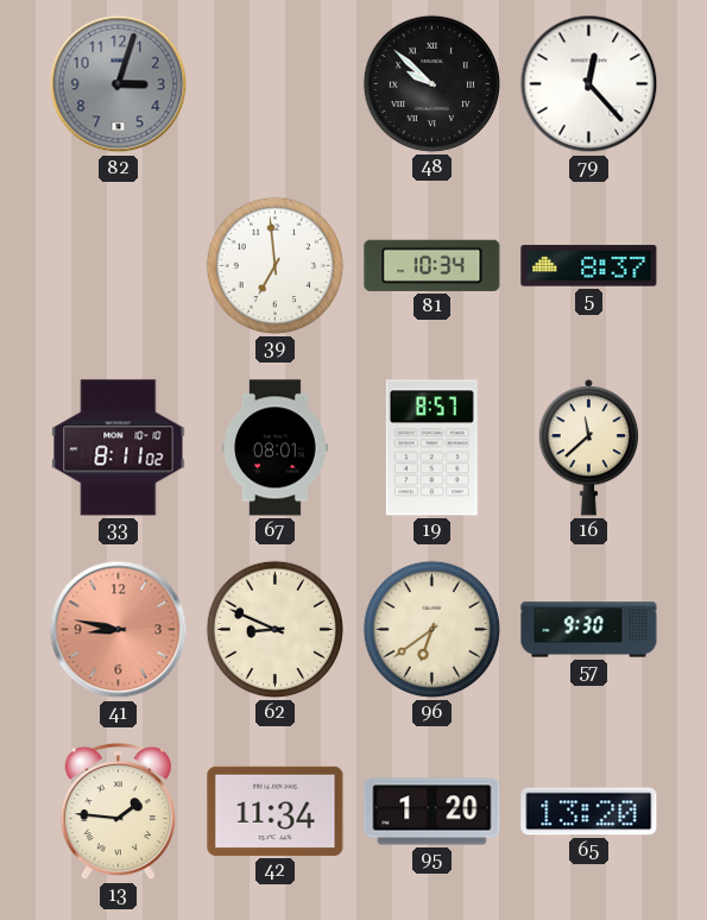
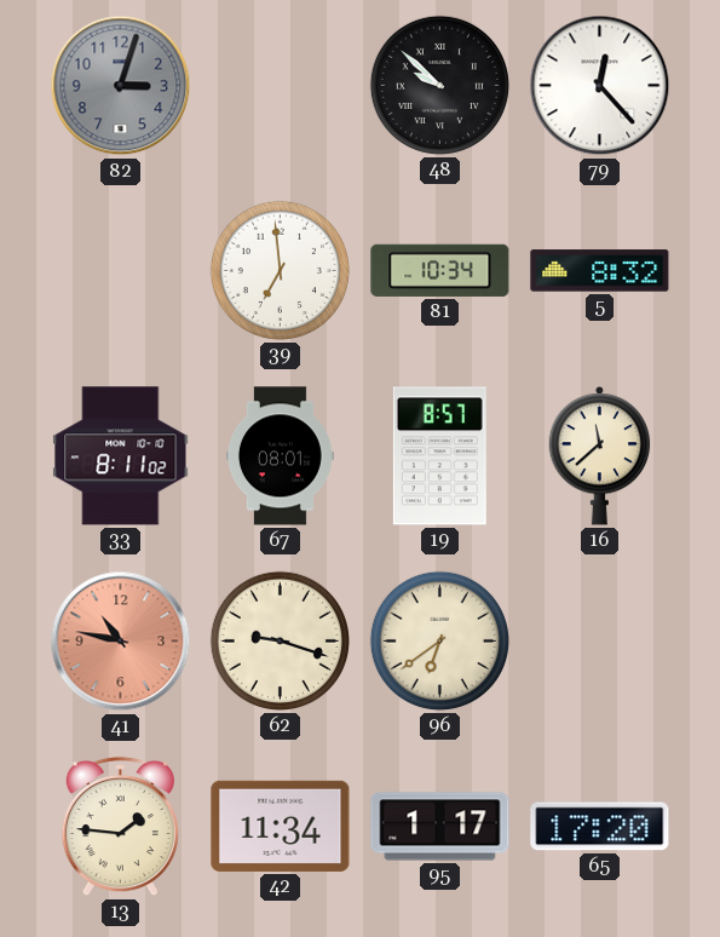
5: 8:37 -> 8:32
41: 8:47 -> 10:47
62: 8:49 -> 9:18
57: 9:30 -> none
95: 1:20 -> 1:17
65: 13:20 -> 17:20
